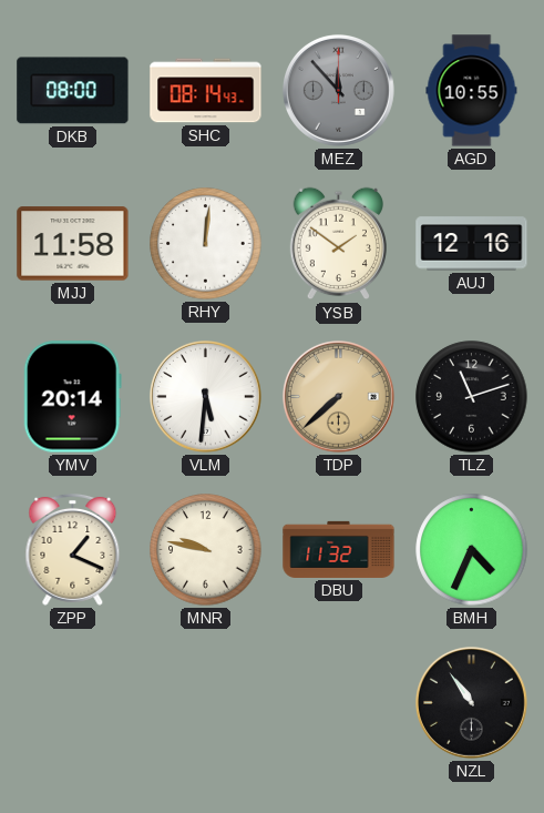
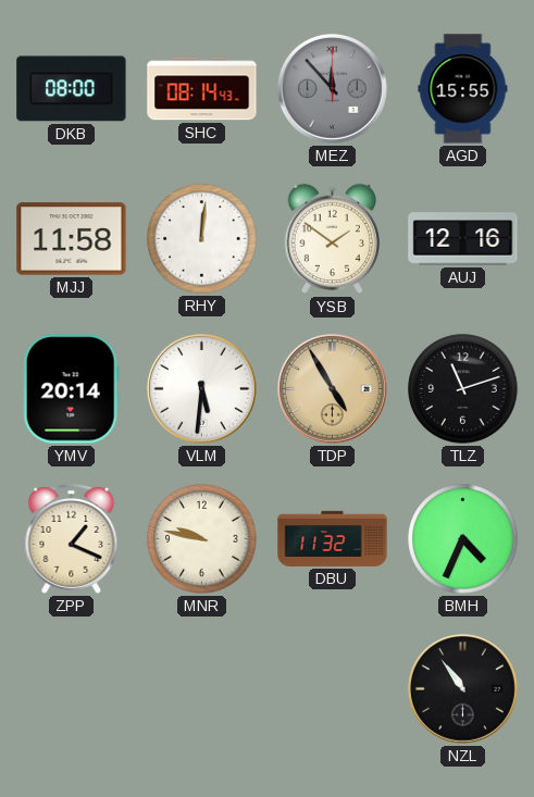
AGD: 10:55 -> 15:55
TDP: 7:38 -> 4:55
